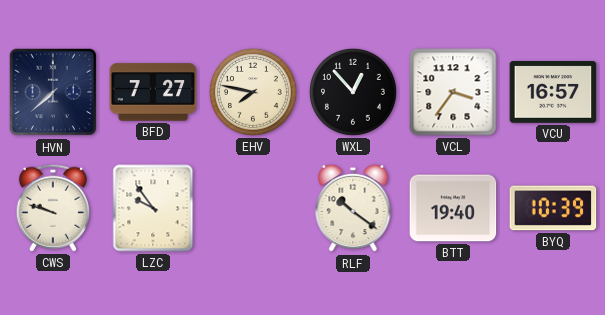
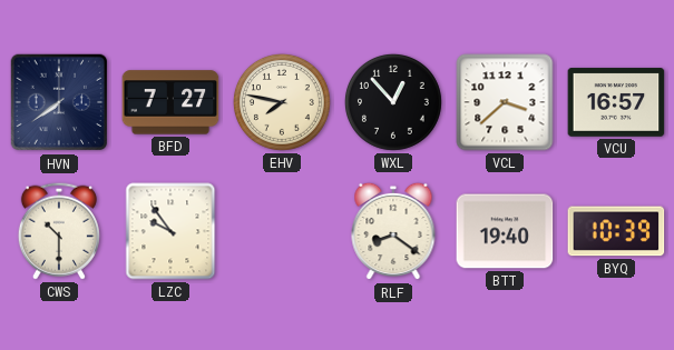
HVN: 7:38 -> 7:39
VCL: 3:36 -> 3:38
CWS: 9:48 -> 10:30
RLF: 10:21 -> 8:21
